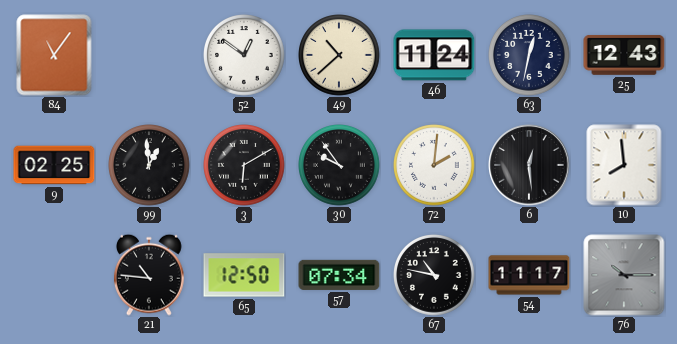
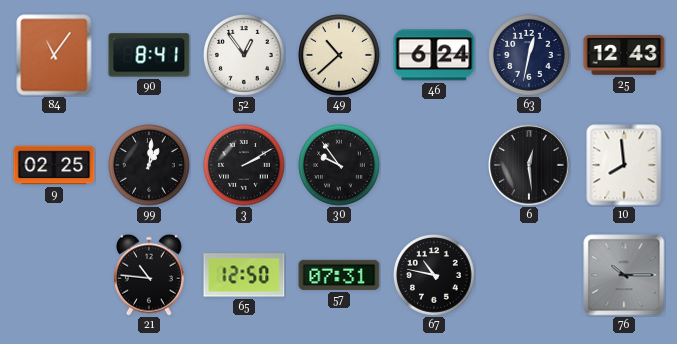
90: none -> 8:41
52: 12:51 -> 12:54
46: 11:24 -> 6:24
99: 12:59 -> 1:01
3: 6:10 -> 2:10
72: 2:01 -> none
57: 07:34 -> 07:31
54: 11:17 -> none
